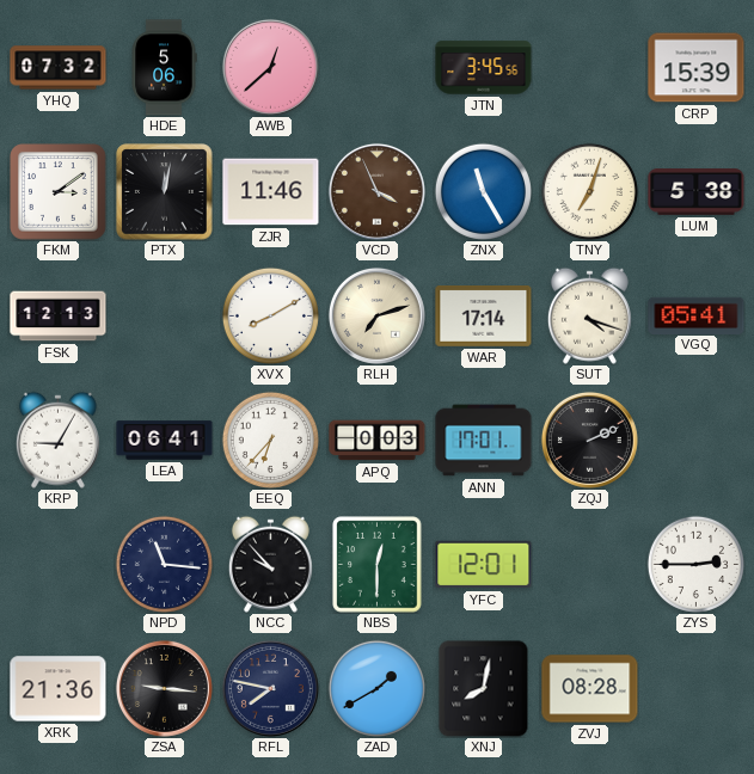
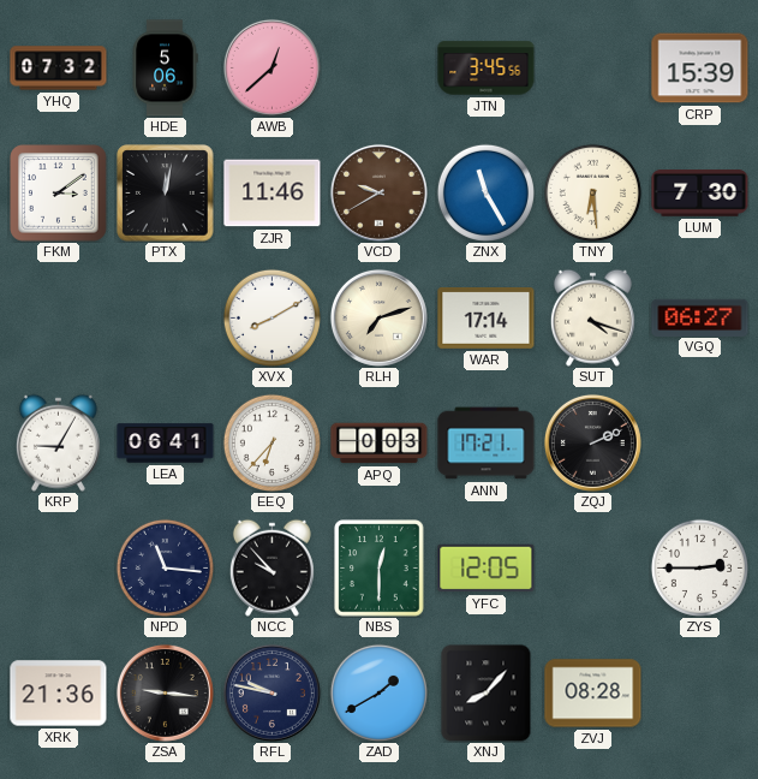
VCD: 3:56 -> 9:40
TNY: 7:03 -> 6:29
LUM: 5:38 -> 7:30
FSK: 12:13 -> none
VGQ: 05:41 -> 06:27
ANN: 17:01 -> 17:21
YFC: 12:01 -> 12:05
RFL: 7:47 -> 9:47
XNJ: 8:02 -> 8:07
